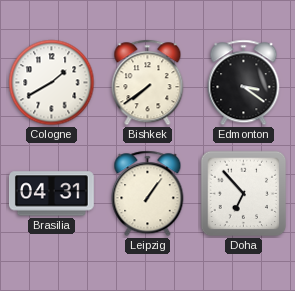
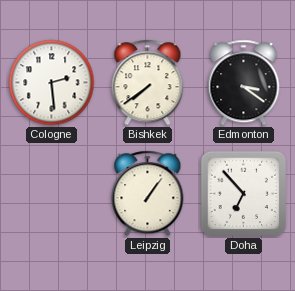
Cologne: 1:40 -> 2:29
Brasilia: 04:31 -> none
